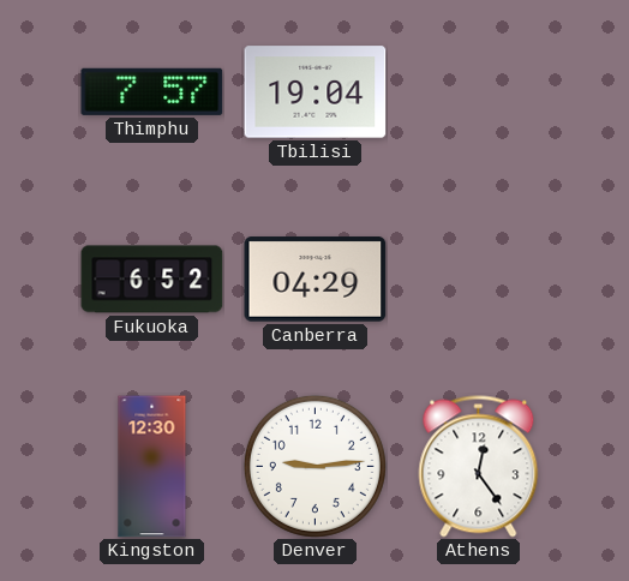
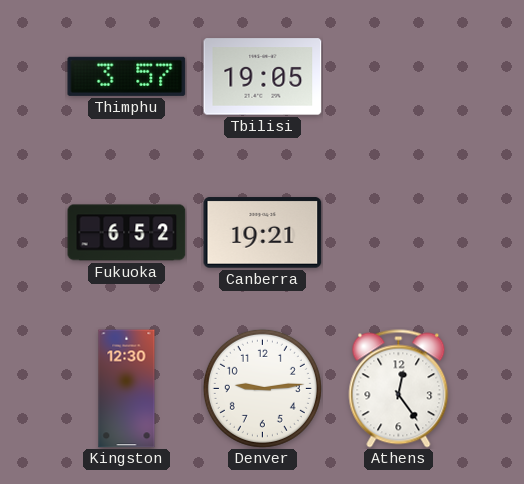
Thimphu: 7:57 -> 3:57
Tbilisi: 19:04 -> 19:05
Canberra: 04:29 -> 19:21
